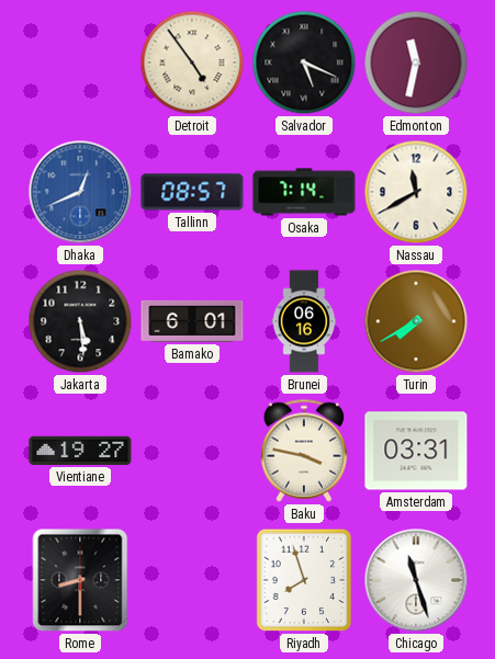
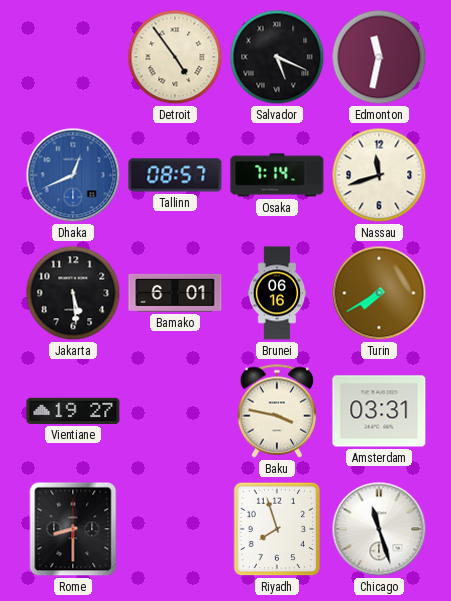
Nassau: 11:40 -> 11:42
